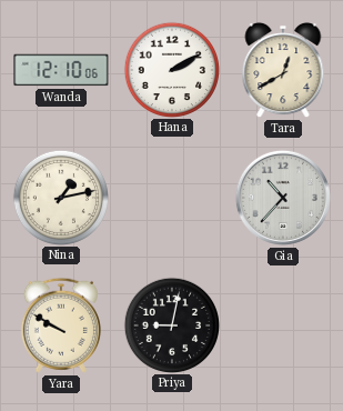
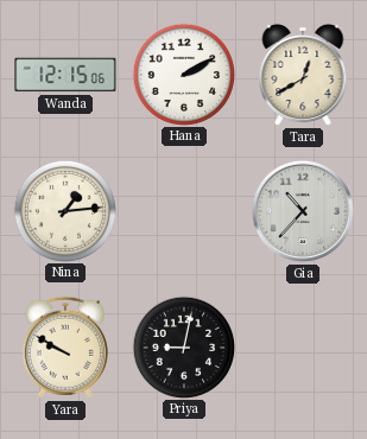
Wanda: 12:10 -> 12:15
Nina: 1:13 -> 1:14
